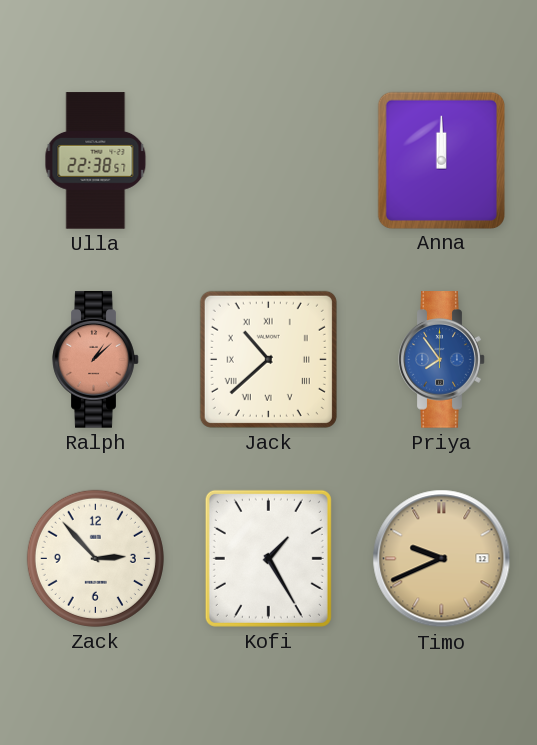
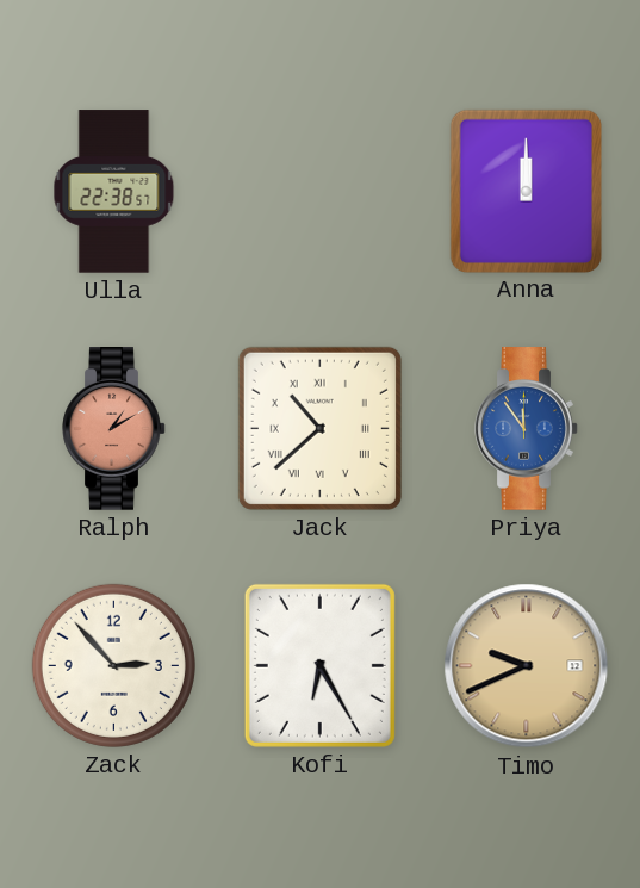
Ralph: 1:08 -> 1:10
Priya: 7:54 -> 11:54
Kofi: 1:25 -> 6:25
